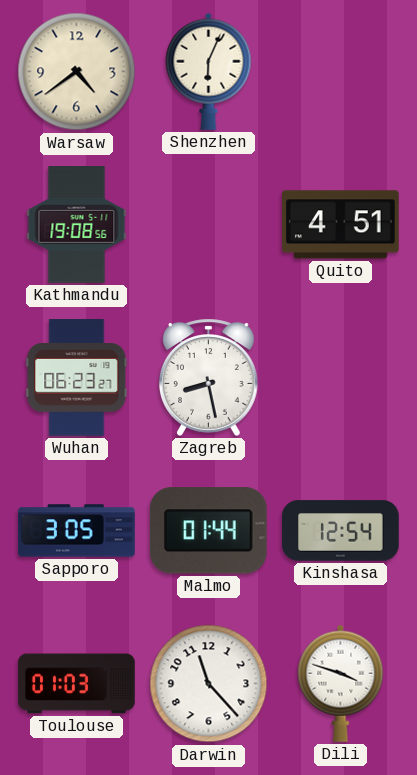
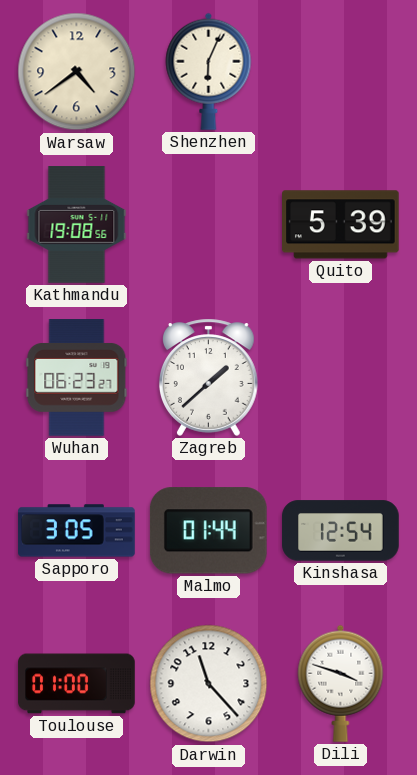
Quito: 4:51 -> 5:39
Zagreb: 8:28 -> 1:38
Toulouse: 01:03 -> 01:00
